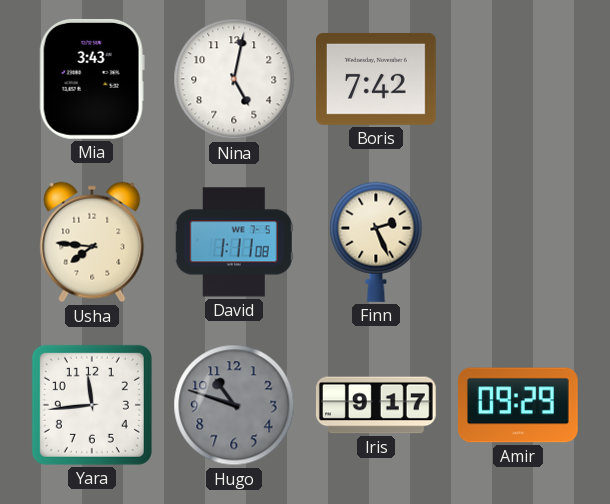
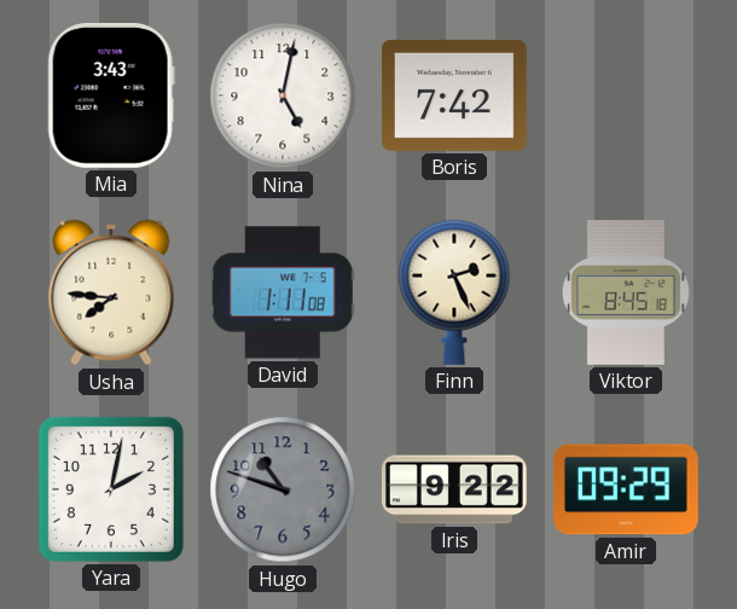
Viktor: none -> 8:45
Yara: 11:44 -> 2:02
Iris: 9:17 -> 9:22
